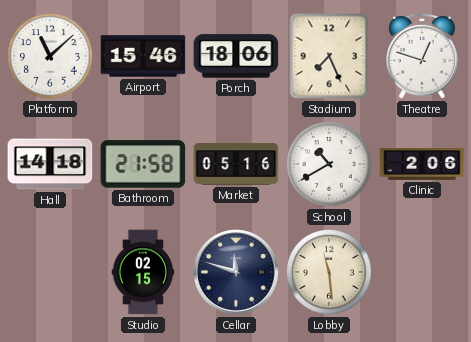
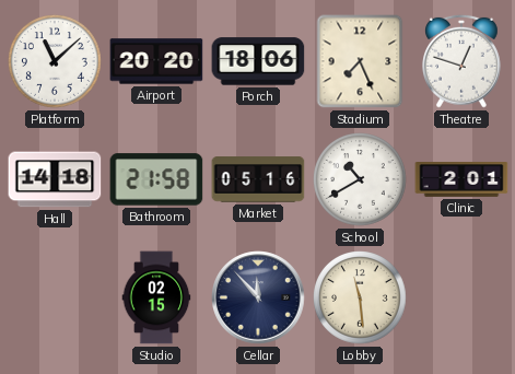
Airport: 15:46 -> 20:20
Clinic: 2:06 -> 2:01
Cellar: 11:48 -> 11:53
